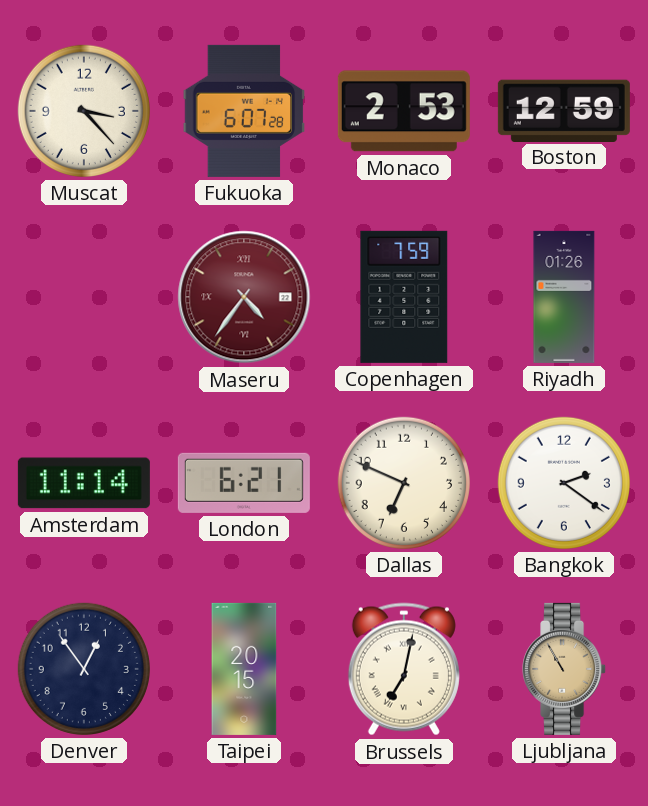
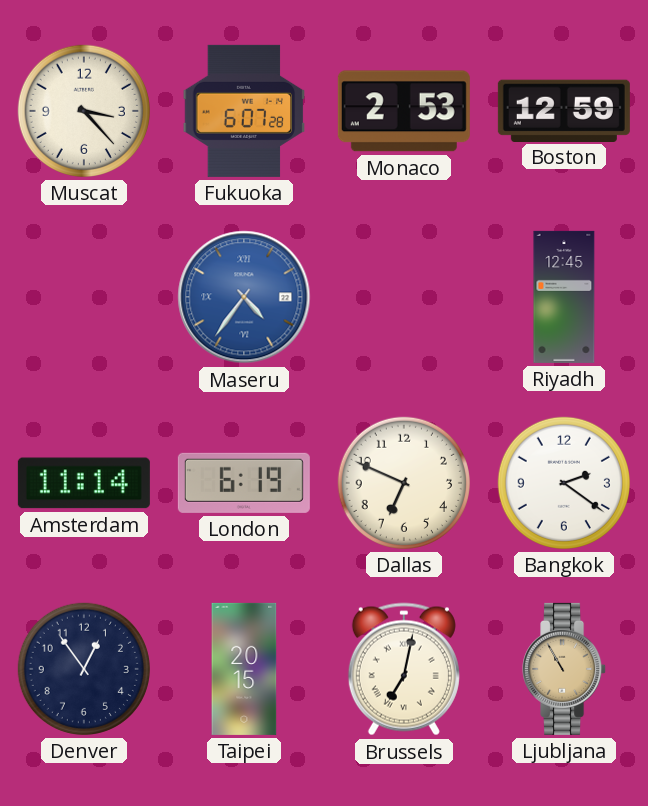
Maseru dial: burgundy -> blue
Copenhagen: 7:59 -> none
Riyadh: 01:26 -> 12:45
London: 6:21 -> 6:19
